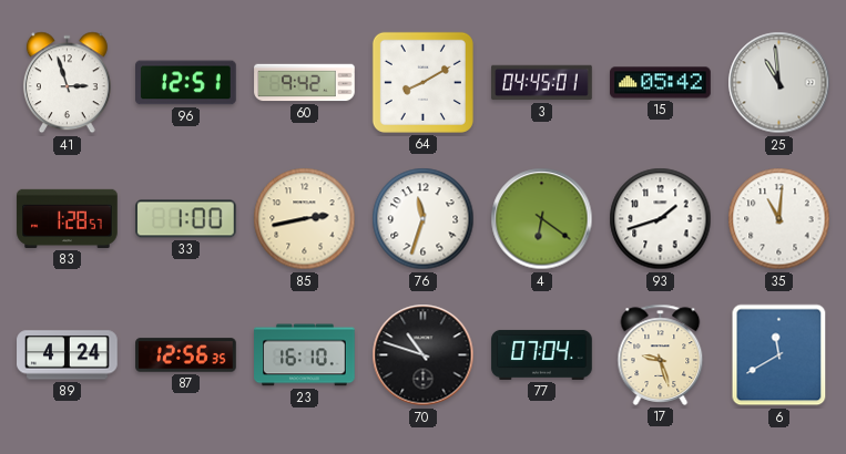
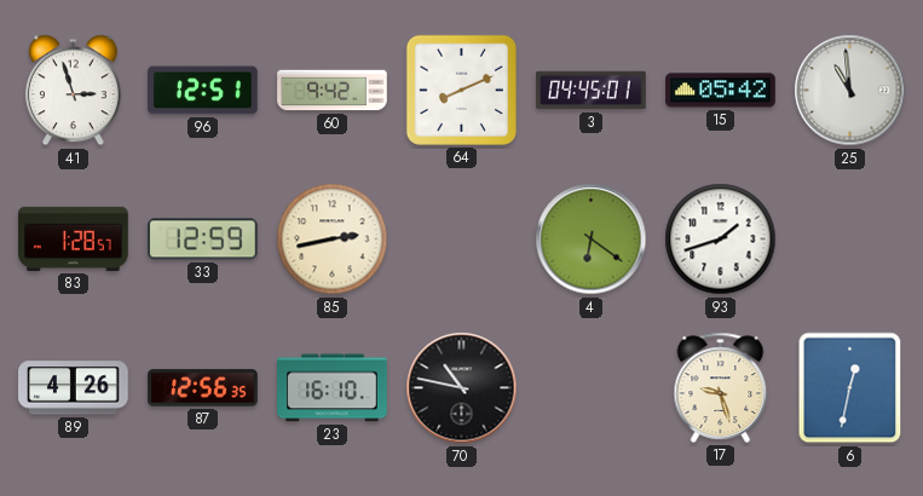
64: 8:10 -> 8:11
33: 1:00 -> 12:59
76: 11:33 -> none
35: 11:01 -> none
89: 4:24 -> 4:26
70: 10:48 -> 10:47
77: 07:04 -> none
6: 11:40 -> 12:32
